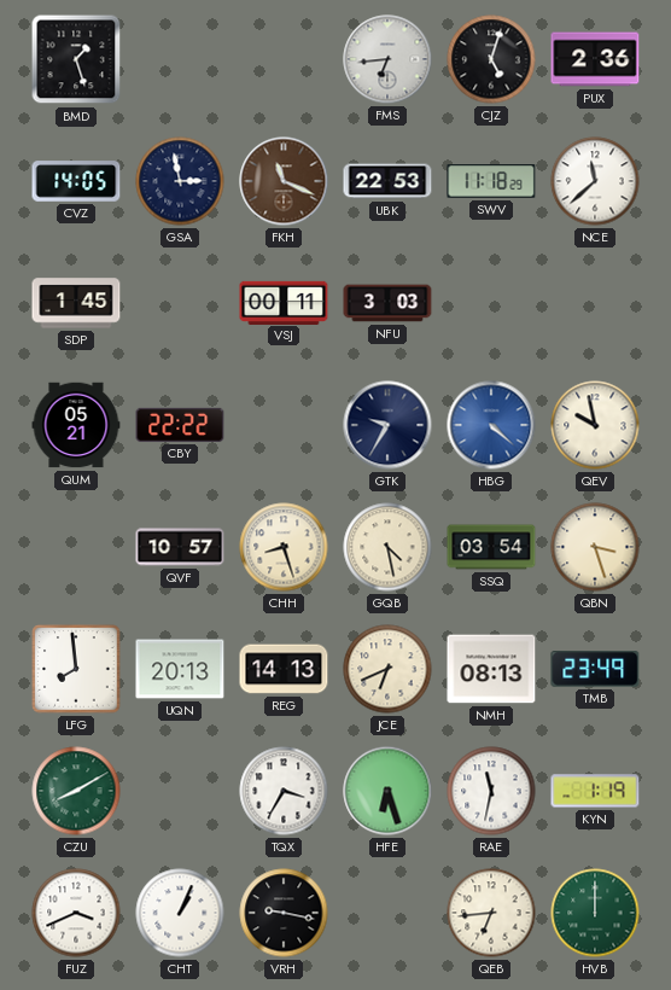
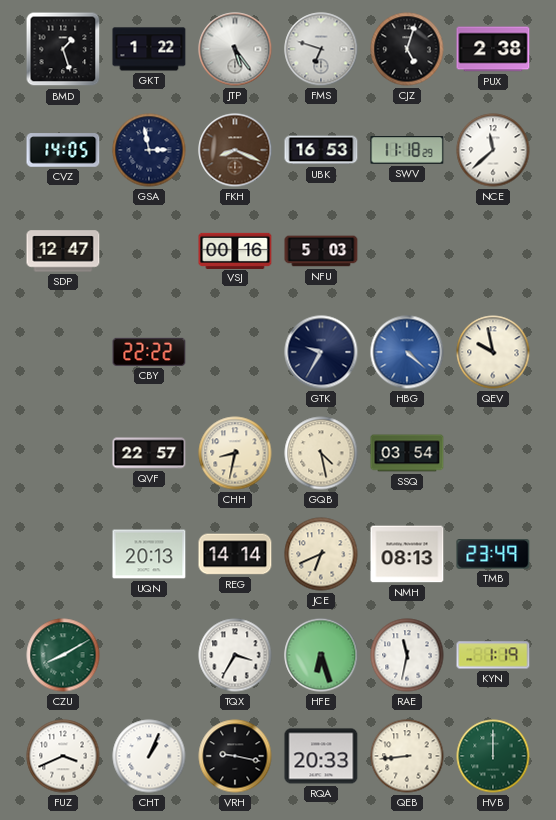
GKT: none -> 1:22
JTP: none -> 5:24
FMS: 6:44 -> 6:48
PUX: 2:36 -> 2:38
FKH: 11:19 -> 8:19
UBK: 22:53 -> 16:53
SDP: 1:45 -> 12:47
VSJ: 00:11 -> 00:16
NFU: 3:03 -> 5:03
QUM: 05:21 -> none
QVF: 10:57 -> 22:57
CHH: 8:27 -> 8:32
QBN: 3:27 -> none
LFG: 7:59 -> none
REG: 14:13 -> 14:14
RQA: none -> 20:33
QEB: 6:44 -> 8:44
